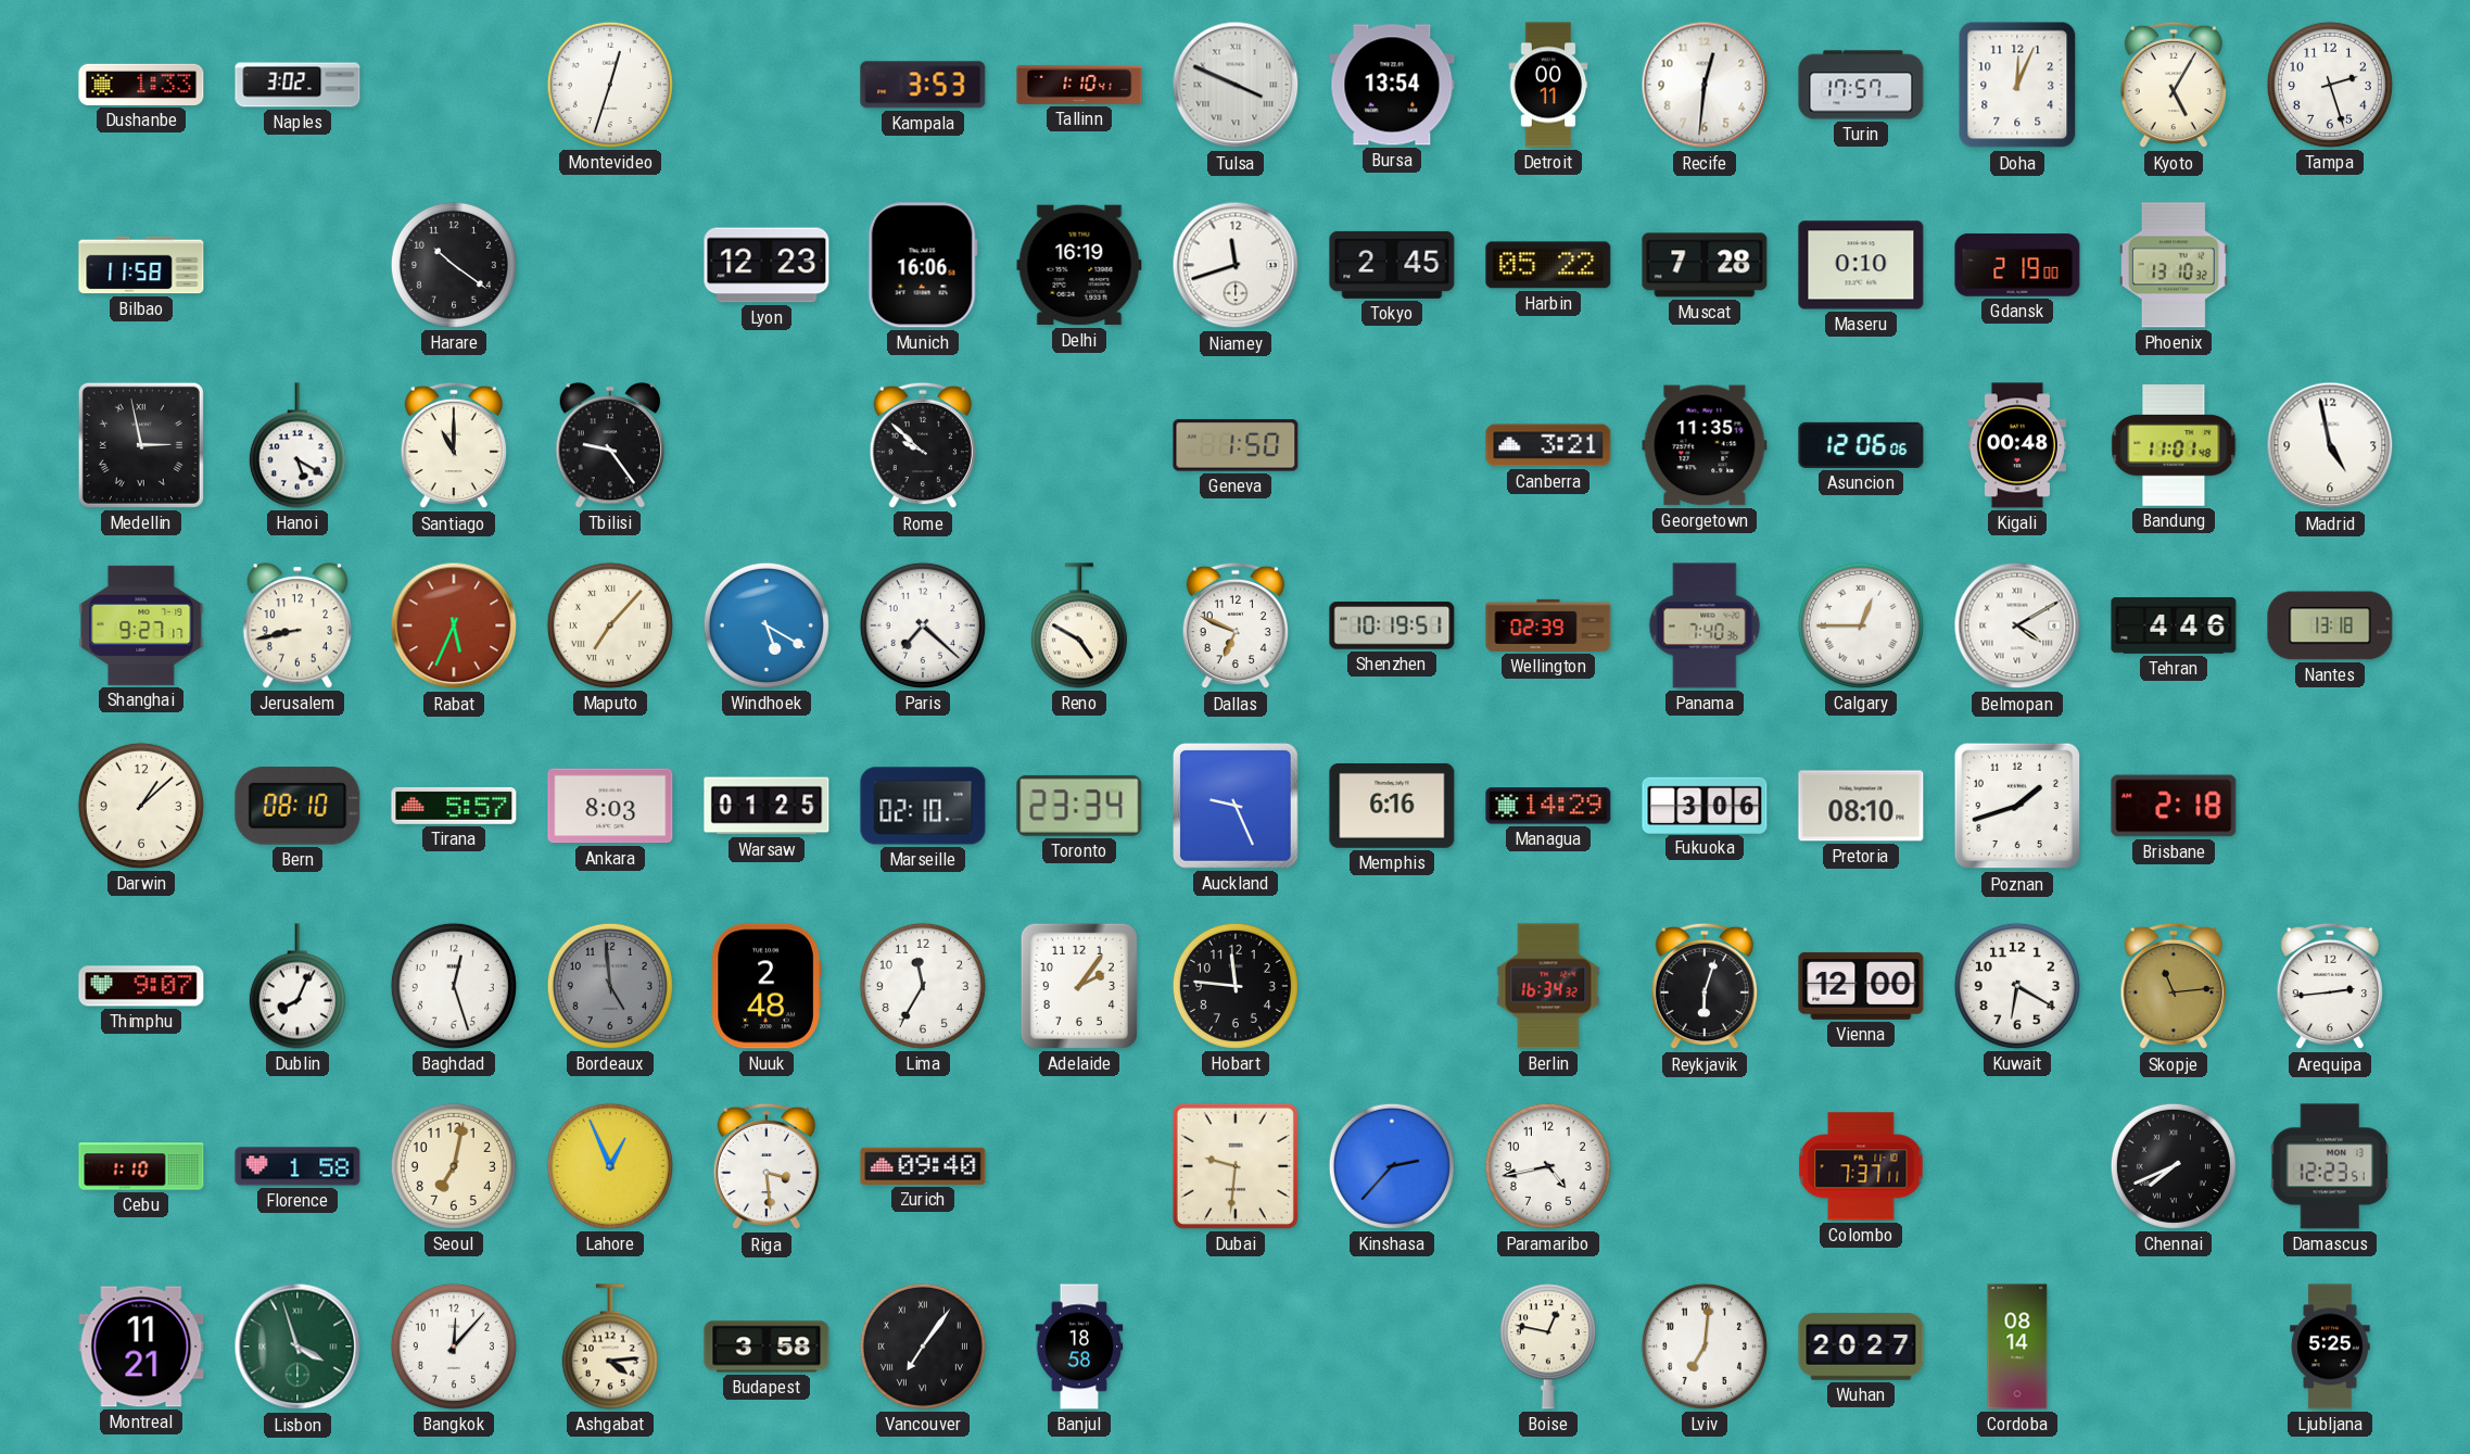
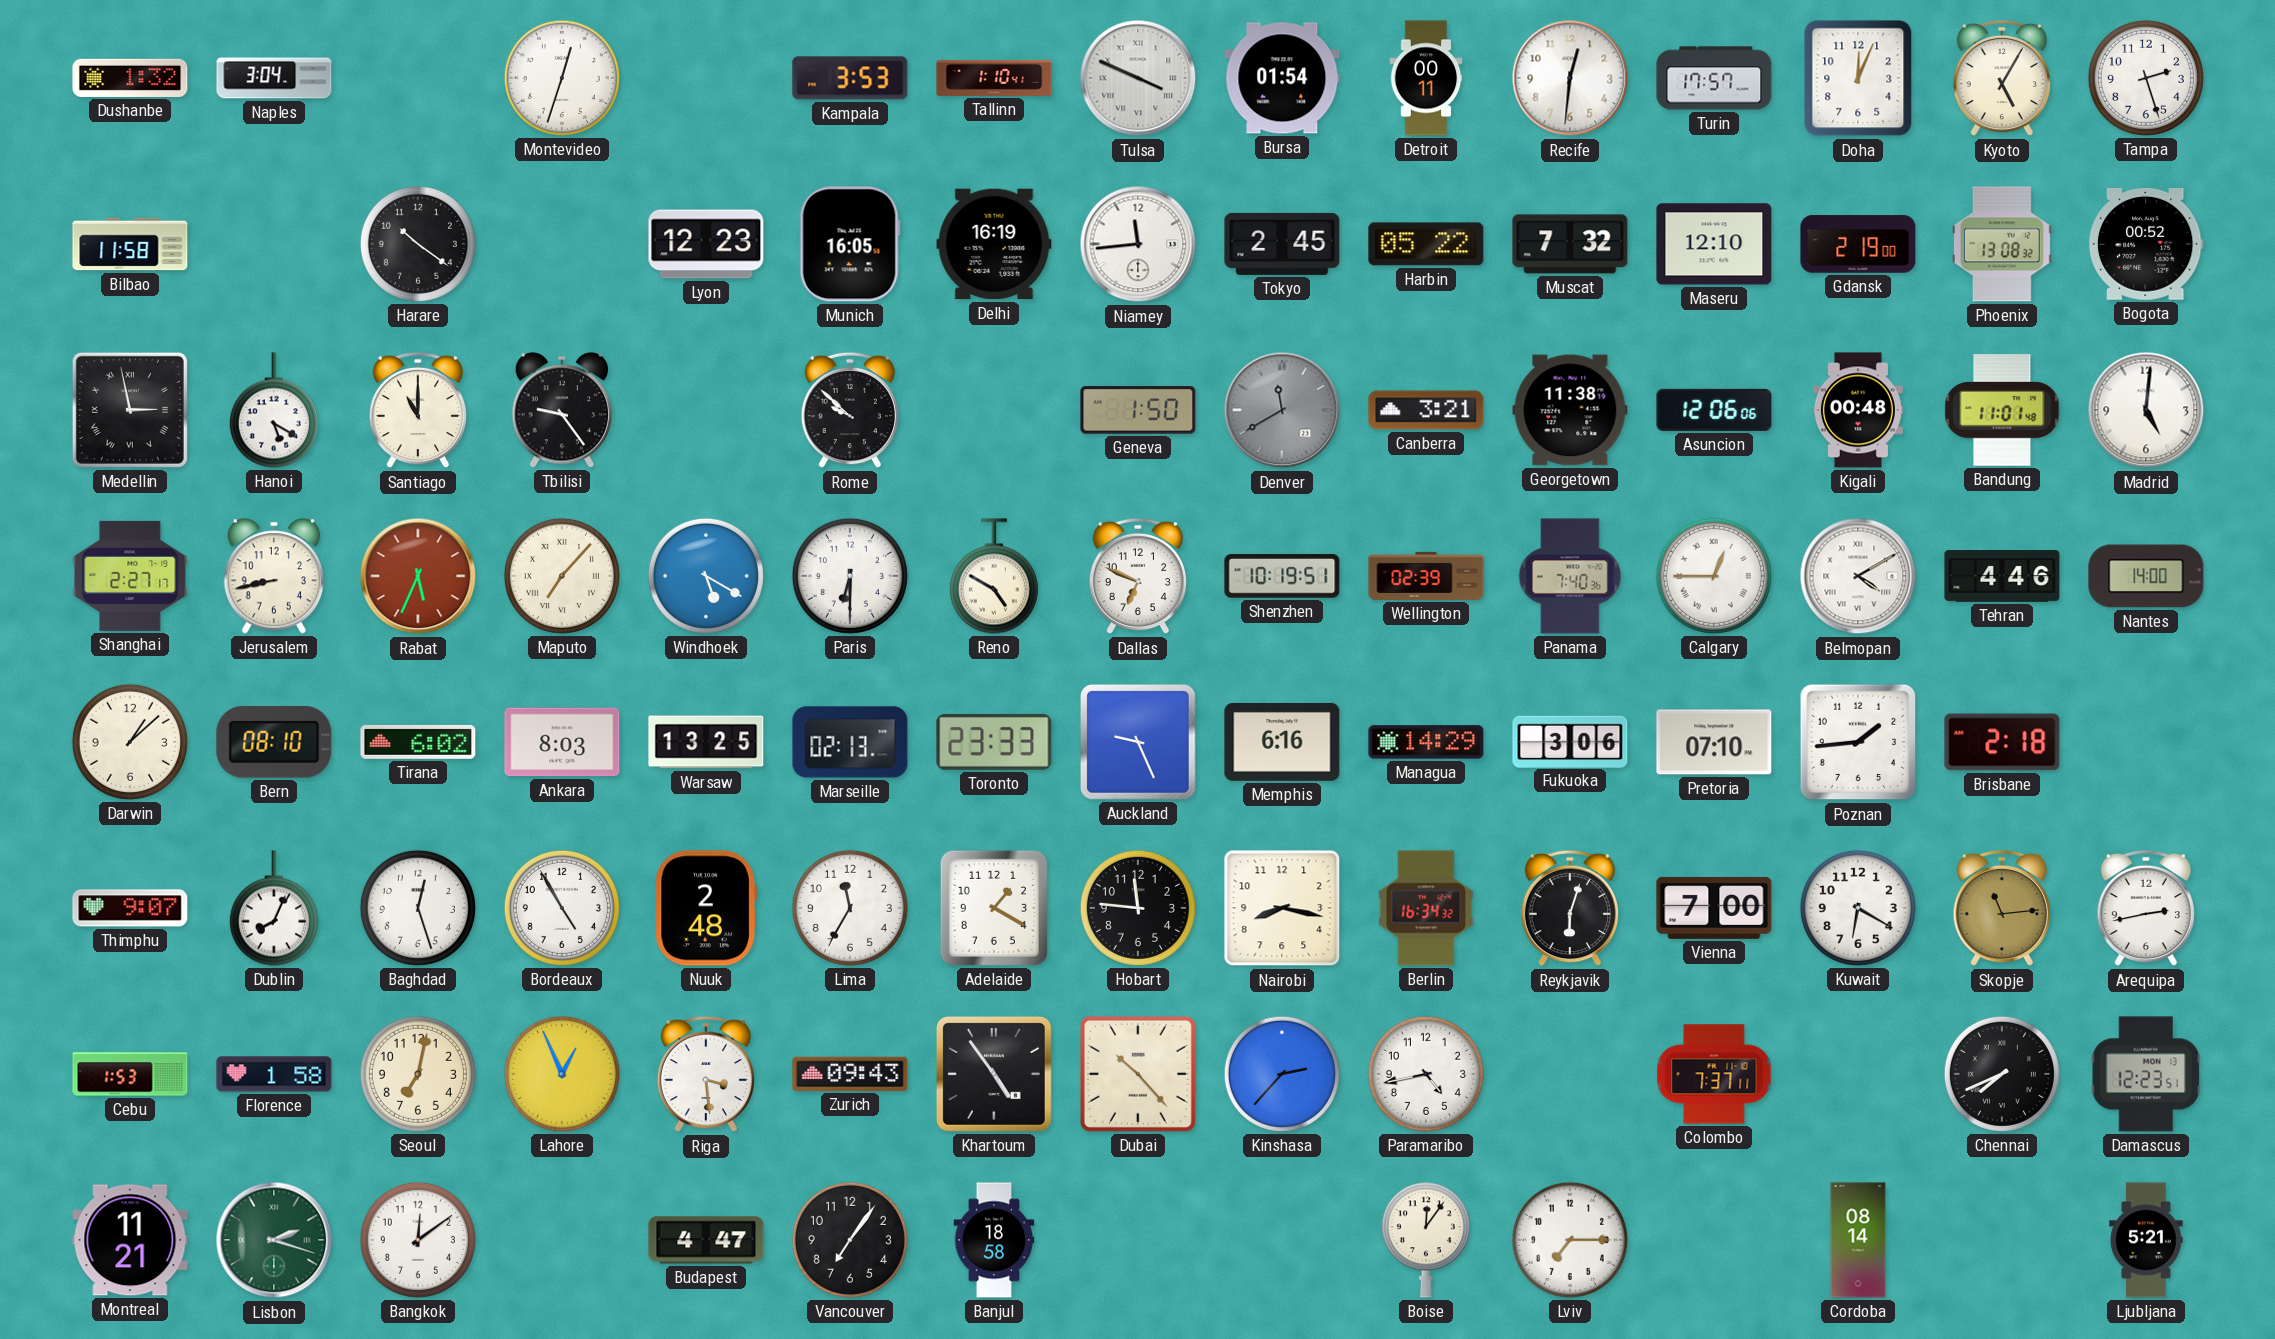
Dushanbe: 1:33 -> 1:32
Naples: 3:02 -> 3:04
Bursa: 13:54 -> 01:54
Munich: 16:06 -> 16:05
Niamey: 11:42 -> 11:44
Muscat: 7:28 -> 7:32
Maseru: 0:10 -> 12:10
Phoenix: 13:10 -> 13:08
Bogota: none -> 00:52
Denver: none -> 11:40
Georgetown: 11:35 -> 11:38
Madrid: 4:58 -> 5:01
Shanghai: 9:27 -> 2:27
Paris: 7:22 -> 6:30
Nantes: 13:18 -> 14:00
Tirana: 5:57 -> 6:02
Warsaw: 01:25 -> 13:25
Marseille: 02:10 -> 02:13
Toronto: 23:34 -> 23:33
Pretoria: 08:10 -> 07:10
Poznan: 1:42 -> 1:44
Bordeaux: 4:59 -> 4:55
Bordeaux dial: grey -> white
Adelaide: 2:06 -> 1:20
Nairobi: none -> 8:17
Vienna: 12:00 -> 7:00
Arequipa: 2:44 -> 2:43
Cebu: 1:10 -> 1:53
Zurich: 09:40 -> 09:43
Khartoum: none -> 4:54
Dubai: 9:31 -> 10:23
Lisbon: 3:57 -> 2:18
Bangkok: 12:07 -> 12:09
Ashgabat: 4:14 -> none
Budapest: 3:58 -> 4:47
Vancouver numerals: Roman -> Arabic
Boise: 12:47 -> 12:06
Lviv: 7:01 -> 7:15
Wuhan: 20:27 -> none
Ljubljana: 5:25 -> 5:21
